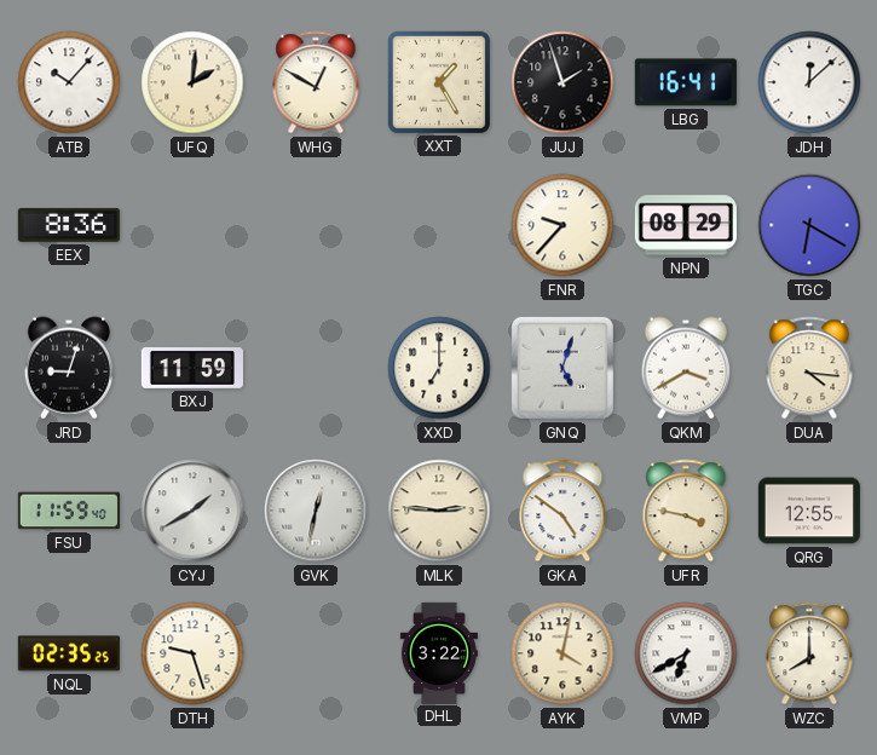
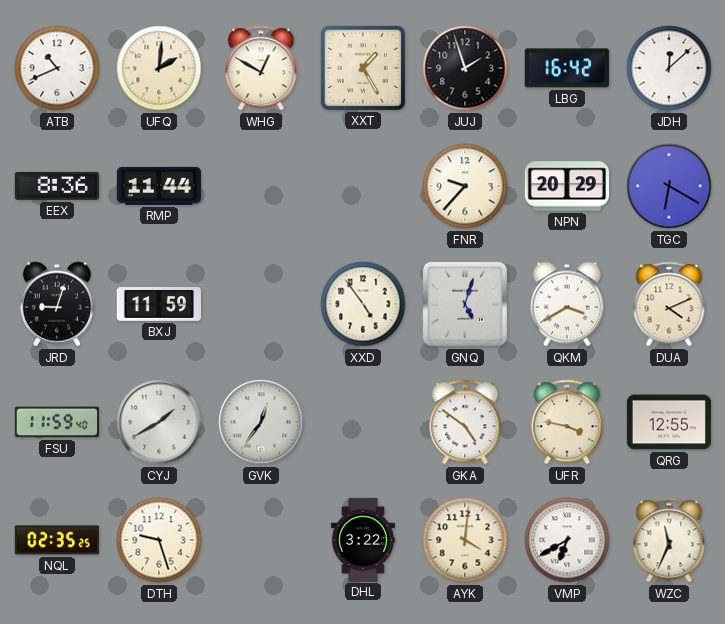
ATB: 10:07 -> 10:41
LBG: 16:41 -> 16:42
RMP: none -> 11:44
NPN: 08:29 -> 20:29
XXD: 7:00 -> 4:54
DUA: 4:16 -> 4:11
GVK: 12:32 -> 12:36
MLK: 2:46 -> none
AYK: 4:02 -> 4:01
WZC: 8:00 -> 11:34
